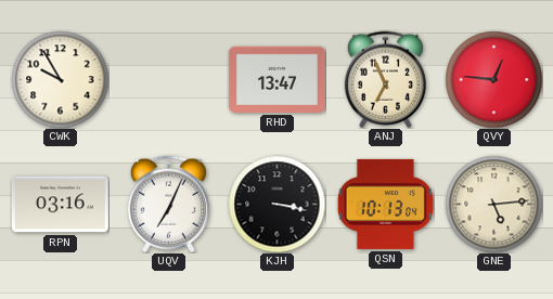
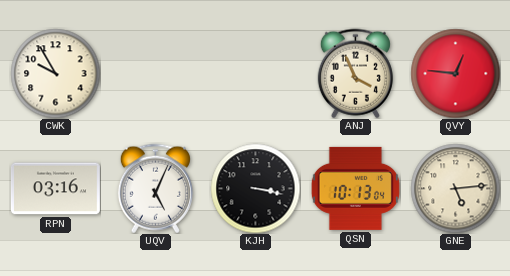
RHD: 13:47 -> none
ANJ: 6:56 -> 3:56
UQV: 7:04 -> 5:04
